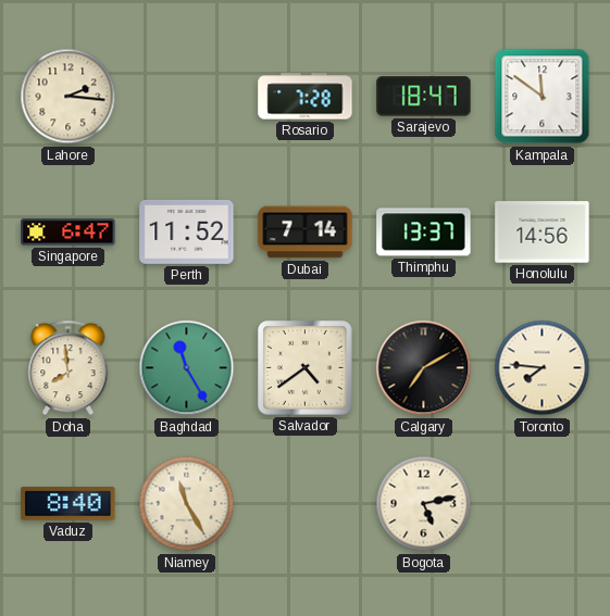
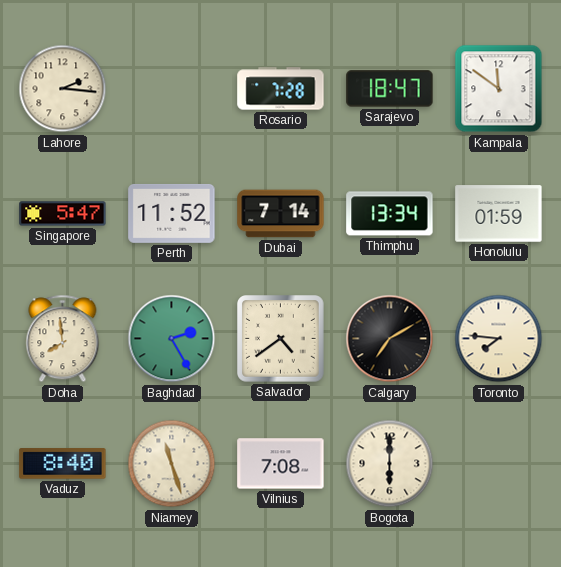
Singapore: 6:47 -> 5:47
Thimphu: 13:37 -> 13:34
Honolulu: 14:56 -> 01:59
Baghdad: 11:25 -> 2:25
Niamey: 11:25 -> 11:27
Vilnius: none -> 7:08
Bogota: 5:13 -> 6:00
